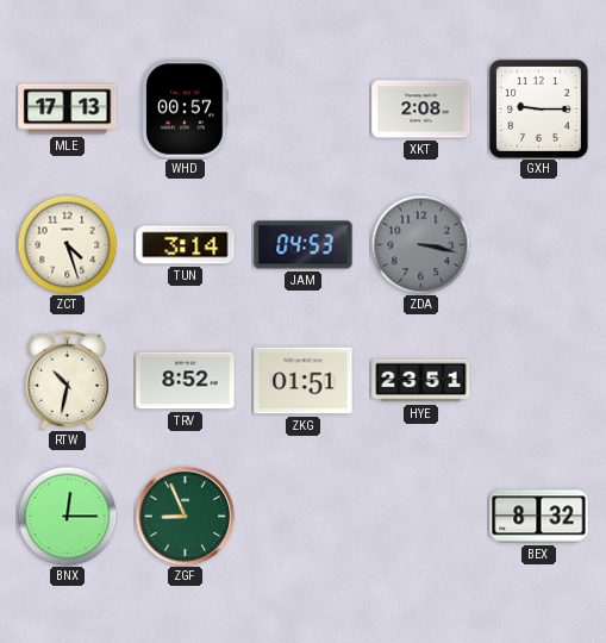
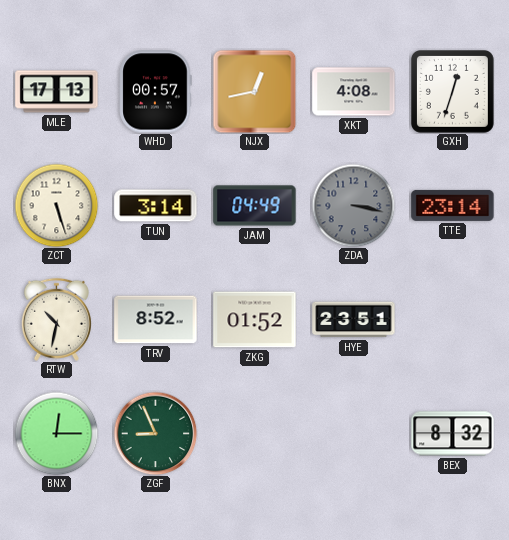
NJX: none -> 12:43
XKT: 2:08 -> 4:08
GXH: 9:15 -> 12:33
ZCT: 4:27 -> 5:27
JAM: 04:53 -> 04:49
TTE: none -> 23:14
ZKG: 01:51 -> 01:52
